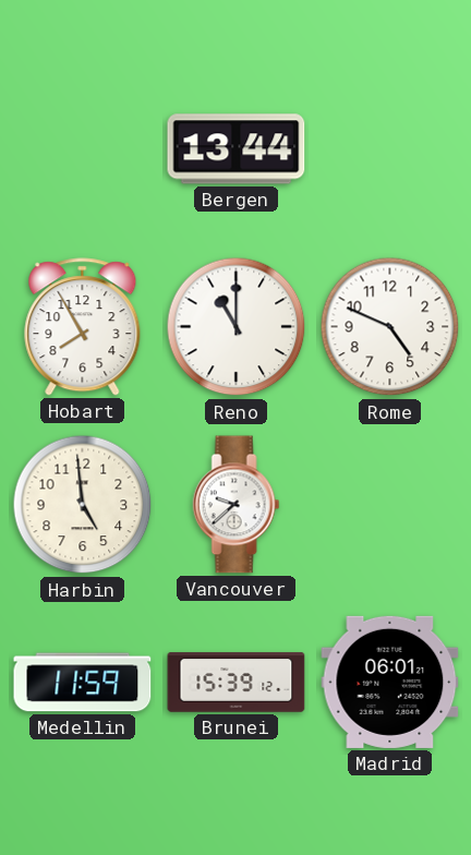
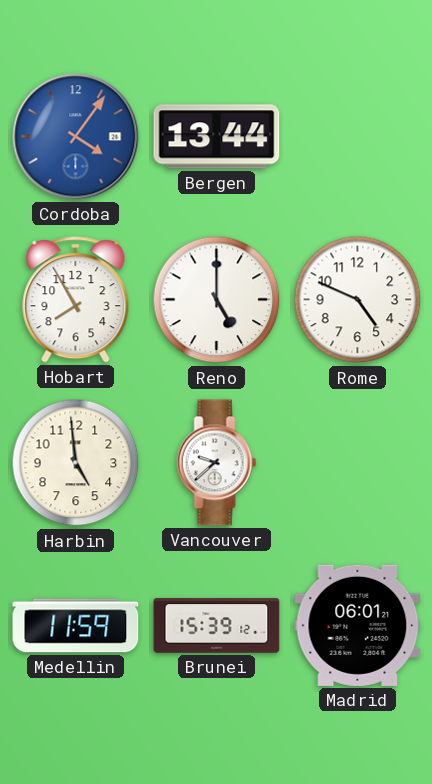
Cordoba: none -> 4:06
Reno: 11:00 -> 5:00
